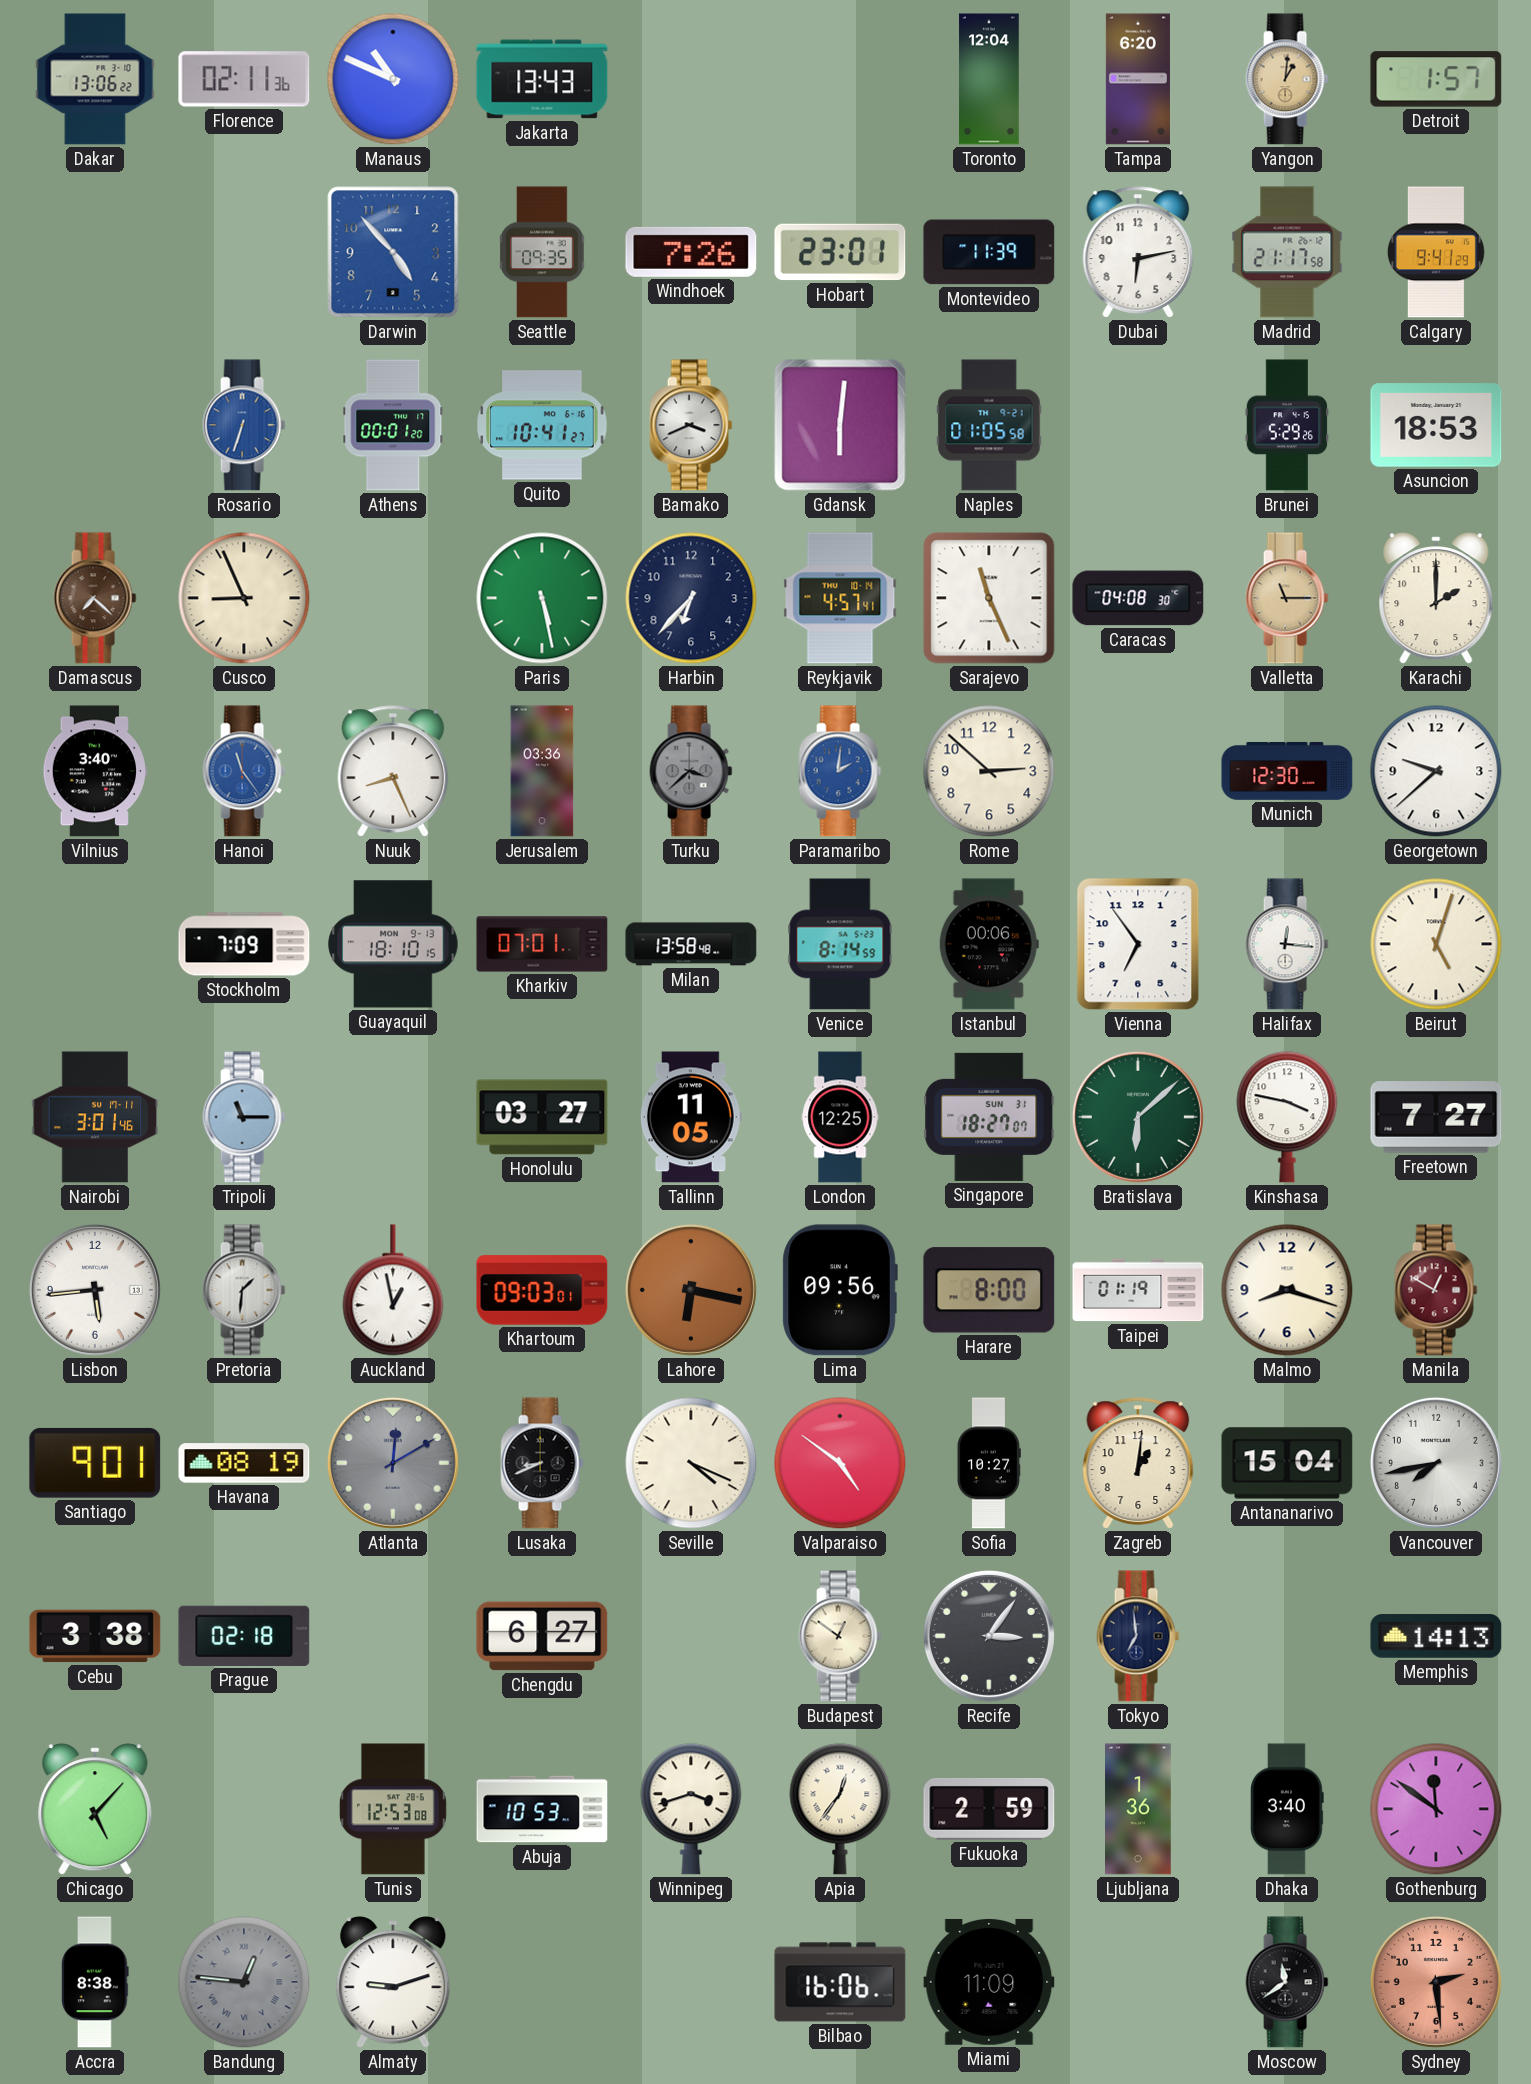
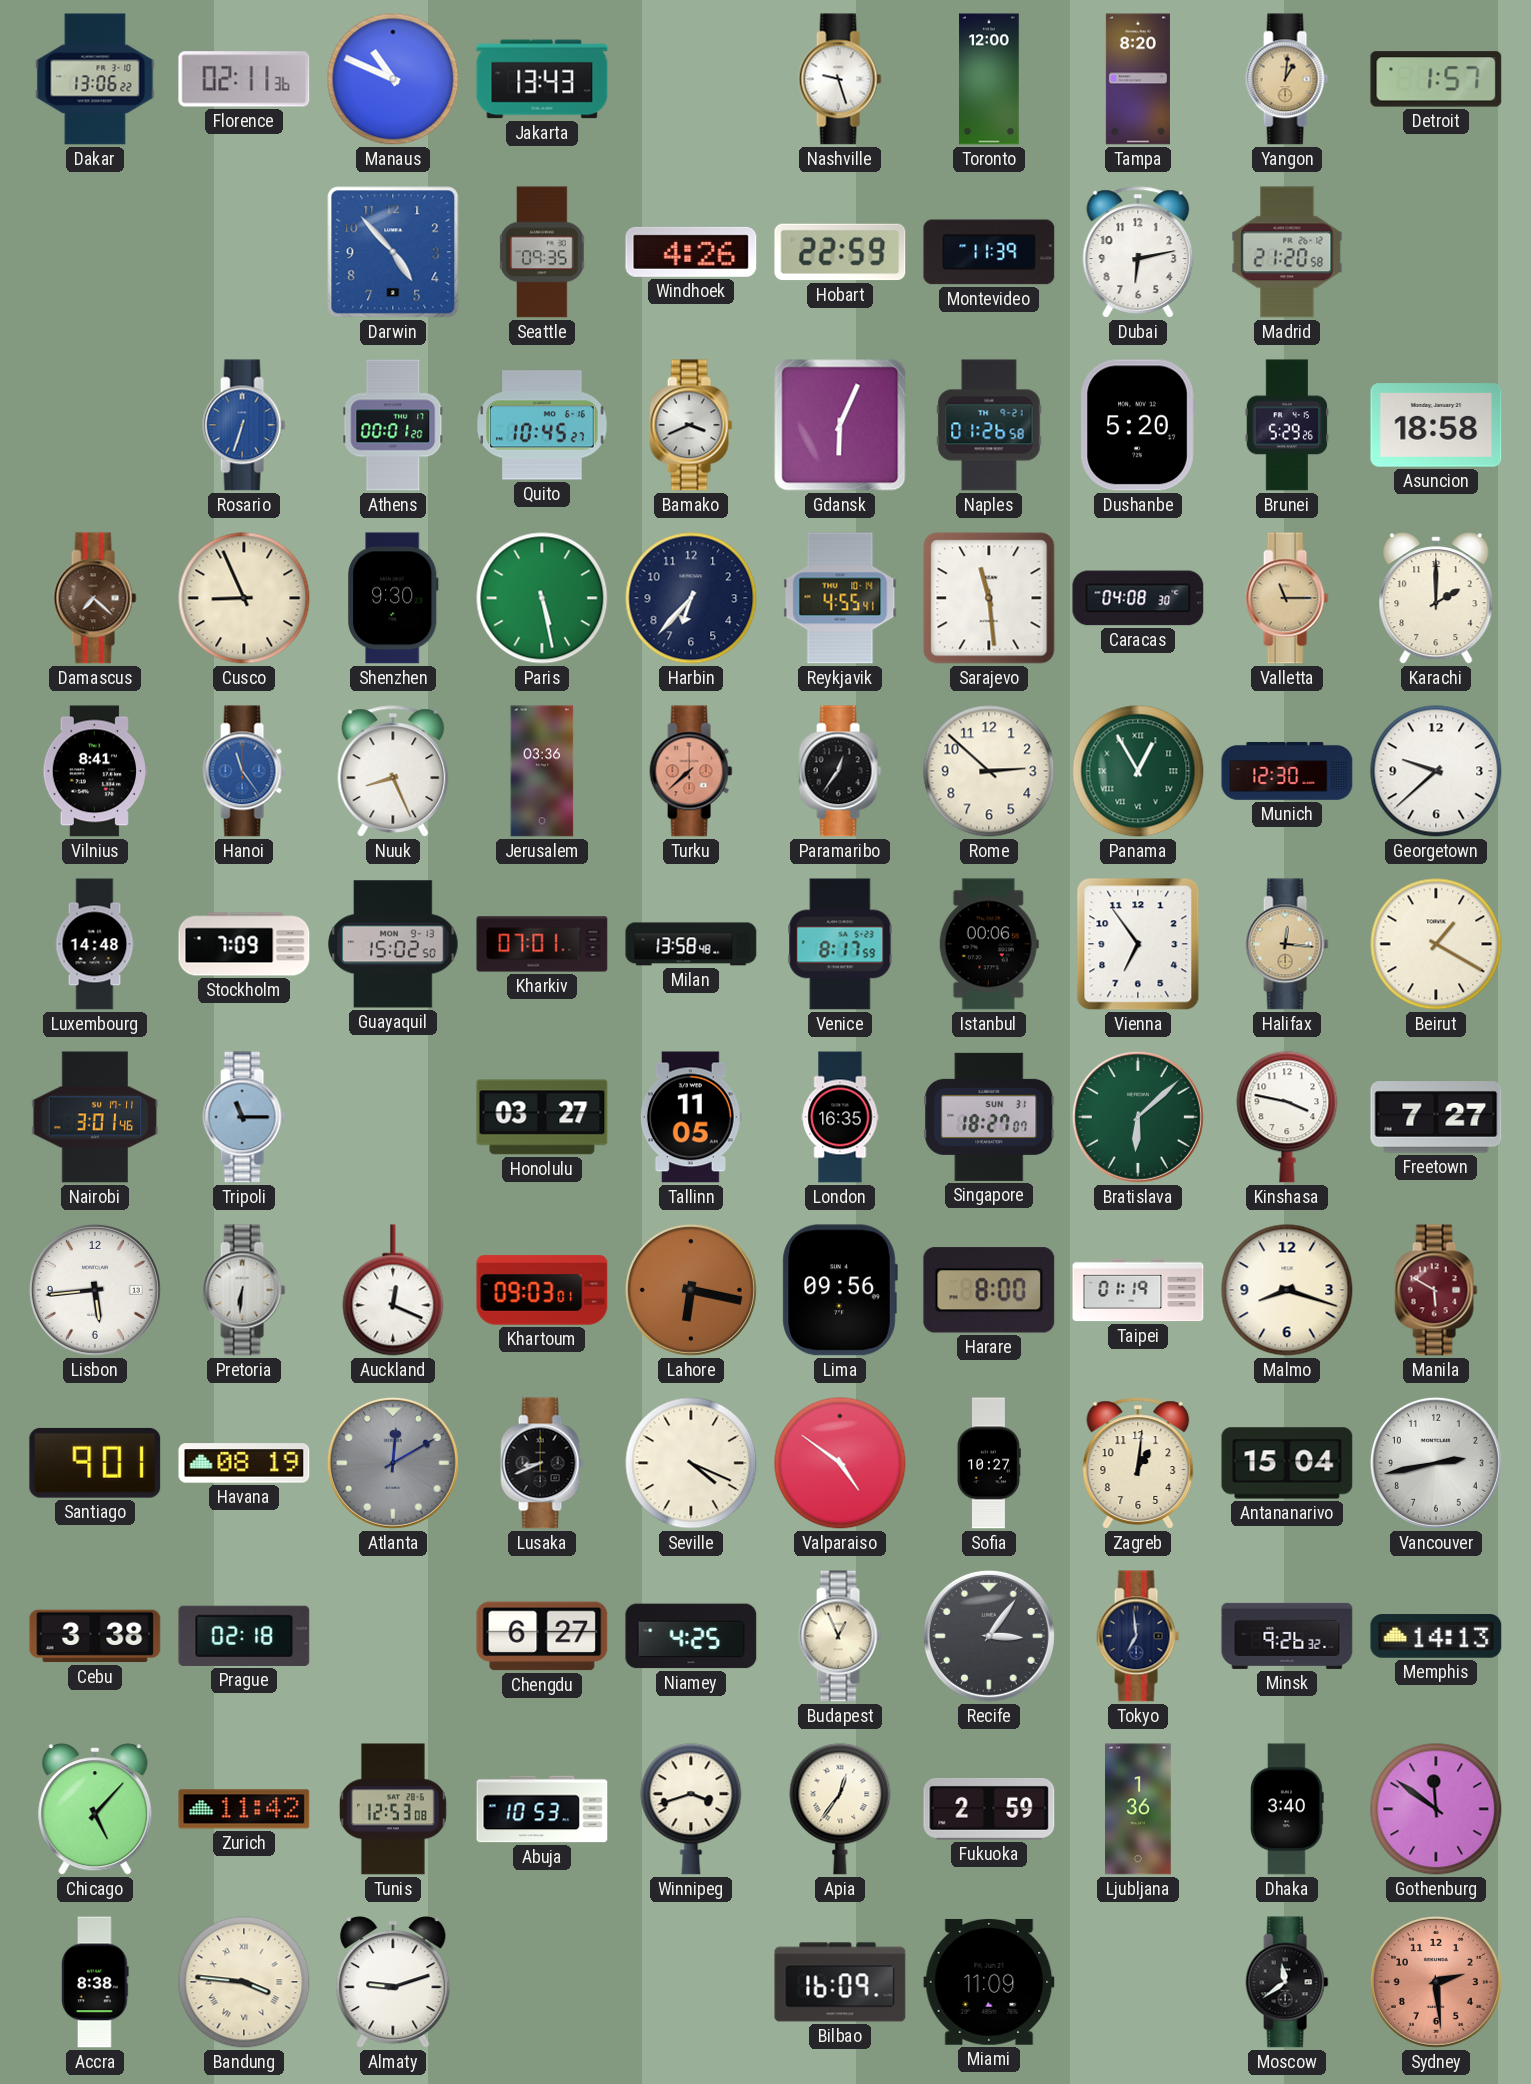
Nashville: none -> 9:27
Toronto: 12:04 -> 12:00
Tampa: 6:20 -> 8:20
Windhoek: 7:26 -> 4:26
Hobart: 23:01 -> 22:59
Madrid: 21:17 -> 21:20
Calgary: 9:41 -> none
Quito: 10:41 -> 10:45
Gdansk: 6:01 -> 6:04
Naples: 01:05 -> 01:26
Dushanbe: none -> 5:20
Asuncion: 18:53 -> 18:58
Shenzhen: none -> 9:30
Reykjavik: 4:57 -> 4:55
Sarajevo: 11:26 -> 11:29
Vilnius: 3:40 -> 8:41
Turku: 3:38 -> 7:38
Turku dial: grey -> salmon
Paramaribo: 2:01 -> 12:36
Paramaribo dial: blue -> black
Panama: none -> 12:55
Luxembourg: none -> 14:48
Guayaquil: 18:10 -> 15:02
Venice: 8:14 -> 8:17
Halifax dial: white -> champagne
Beirut: 5:03 -> 1:20
London: 12:25 -> 16:35
Pretoria: 1:31 -> 6:31
Auckland: 12:58 -> 12:19
Manila: 12:50 -> 5:50
Vancouver: 7:43 -> 2:43
Niamey: none -> 4:25
Budapest: 12:51 -> 12:56
Minsk: none -> 9:26
Zurich: none -> 11:42
Bandung: 12:46 -> 3:46
Bandung dial: grey -> cream
Bilbao: 16:06 -> 16:09
